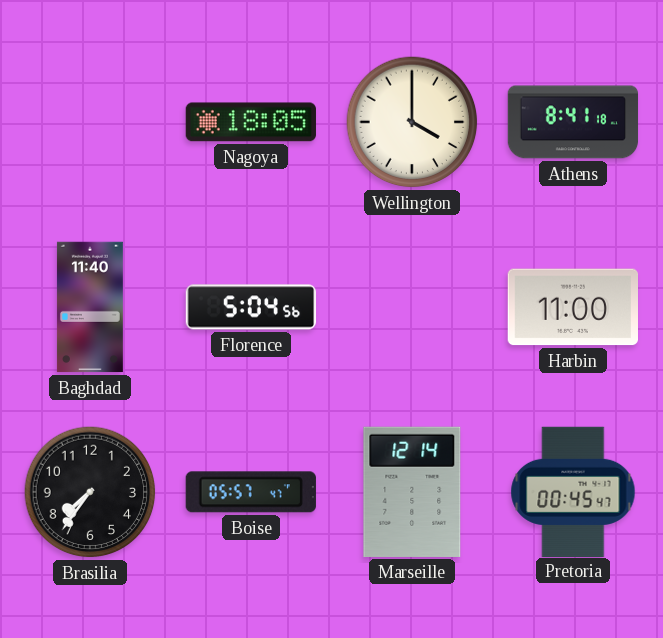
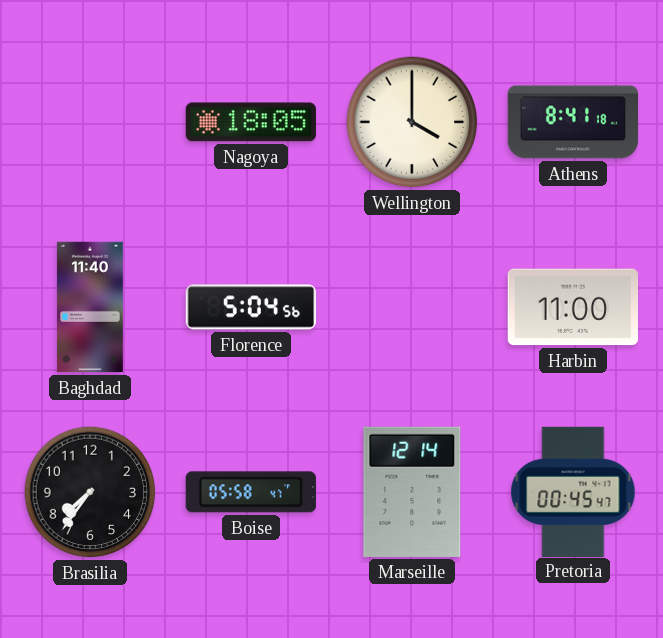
Boise: 05:57 -> 05:58
